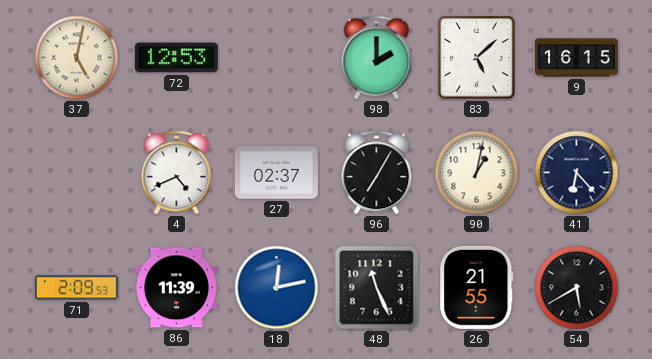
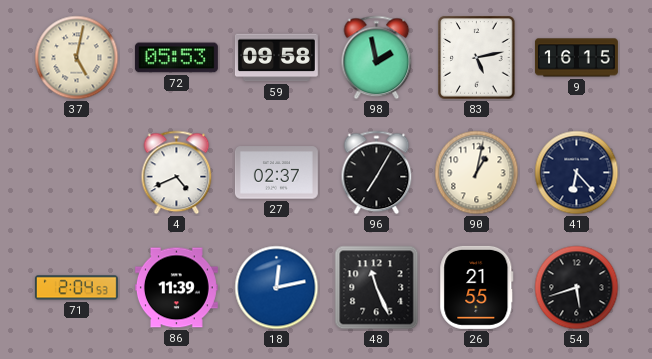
72: 12:53 -> 05:53
59: none -> 09:58
98: 2:00 -> 1:58
83: 5:08 -> 5:13
71: 2:09 -> 2:04
54: 5:40 -> 5:42
